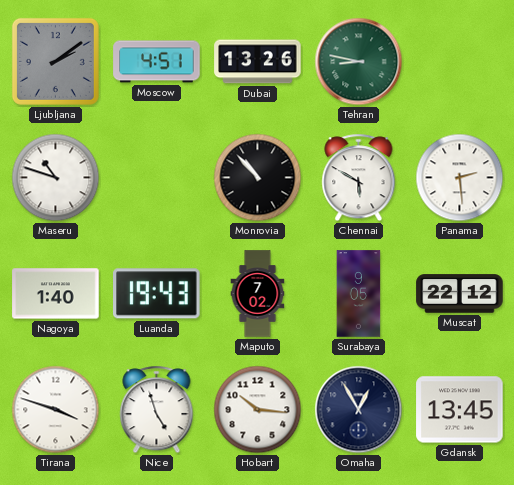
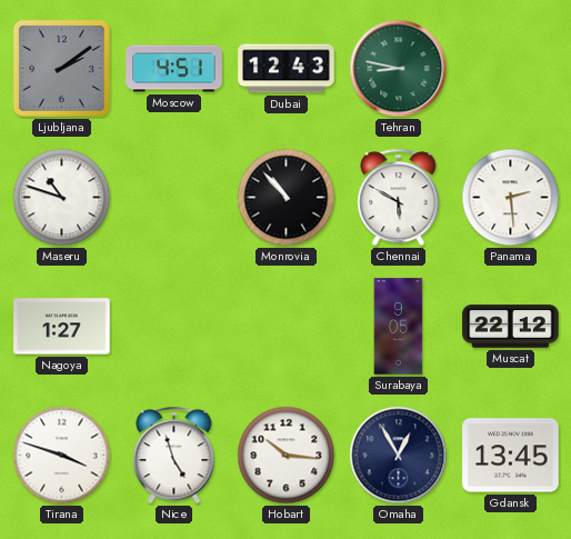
Dubai: 13:26 -> 12:43
Nagoya: 1:40 -> 1:27
Luanda: 19:43 -> none
Maputo: 7:02 -> none
